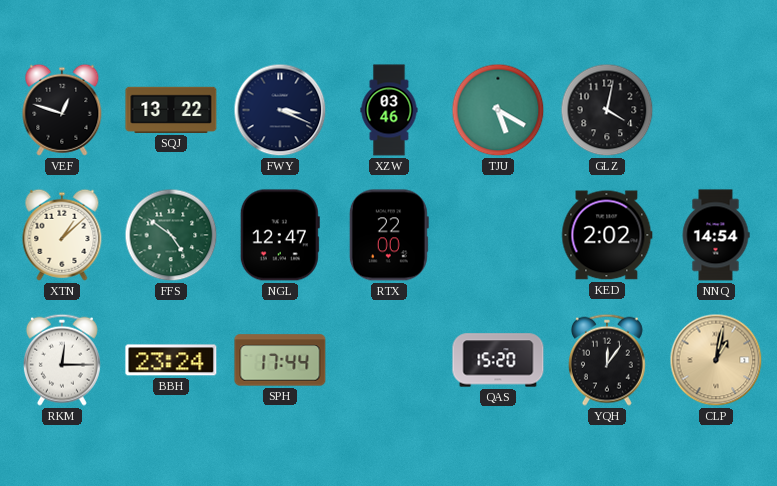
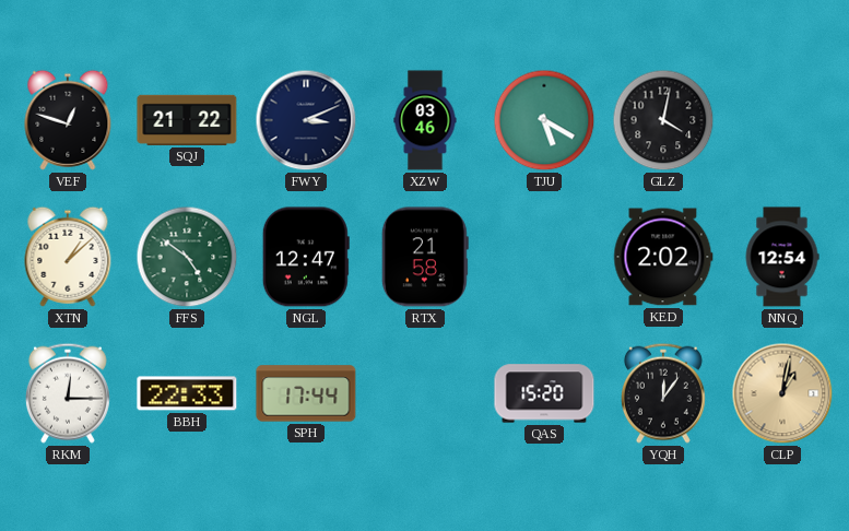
SQJ: 13:22 -> 21:22
FWY: 3:19 -> 3:11
RTX: 22:00 -> 21:58
NNQ: 14:54 -> 12:54
BBH: 23:24 -> 22:33
